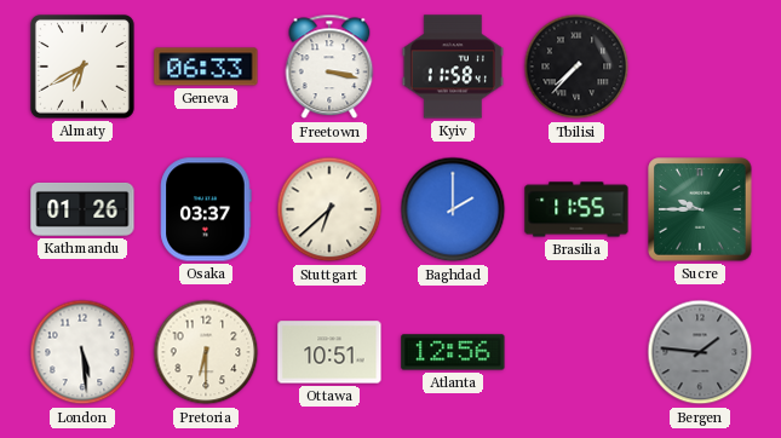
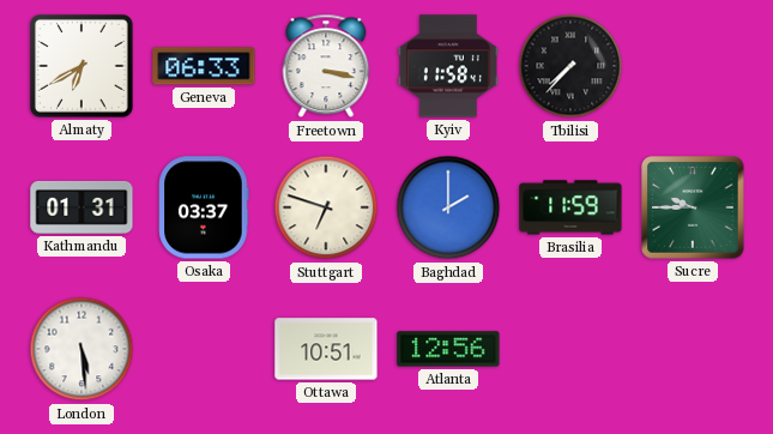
Kathmandu: 01:26 -> 01:31
Stuttgart: 6:38 -> 6:48
Brasilia: 11:55 -> 11:59
Pretoria: 6:30 -> none
Bergen: 1:46 -> none
